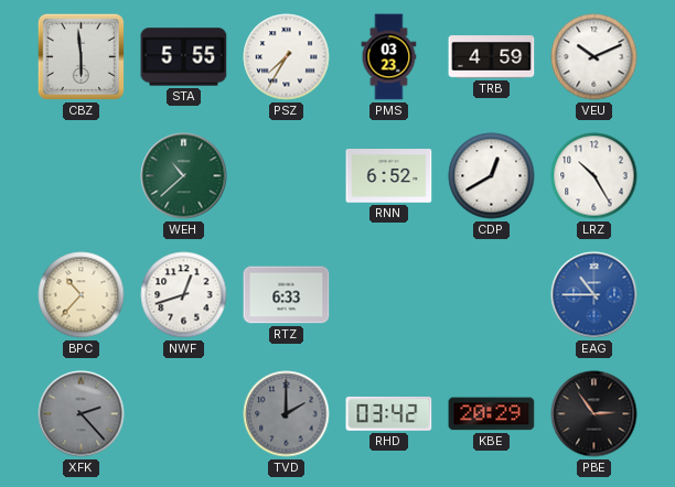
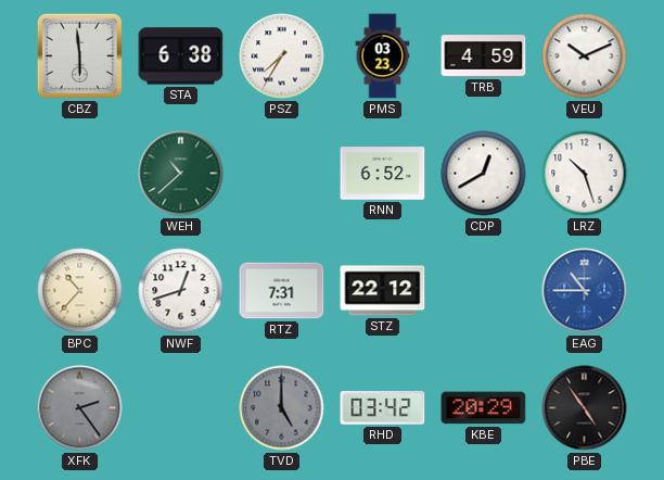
STA: 5:55 -> 6:38
LRZ: 10:25 -> 10:27
RTZ: 6:33 -> 7:31
STZ: none -> 22:12
XFK: 2:23 -> 2:24
TVD: 2:00 -> 5:00
PBE: 2:54 -> 4:54
